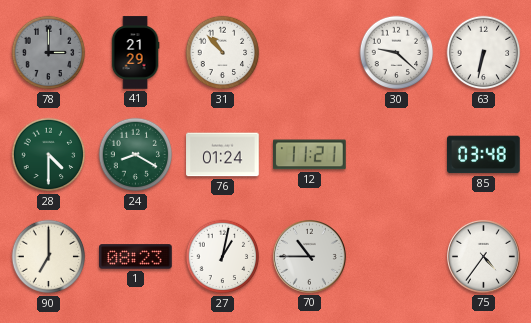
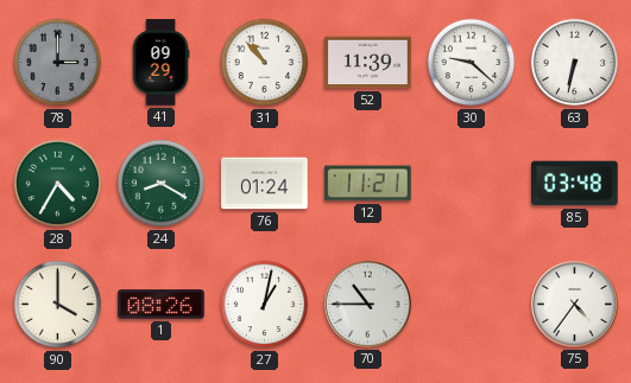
41: 21:29 -> 09:29
52: none -> 11:39
28: 4:30 -> 4:35
90: 7:00 -> 4:00
1: 08:23 -> 08:26
